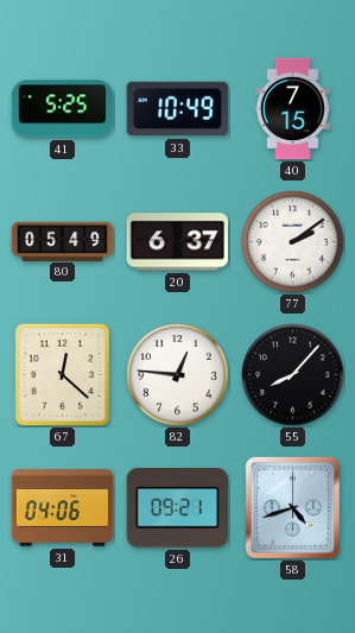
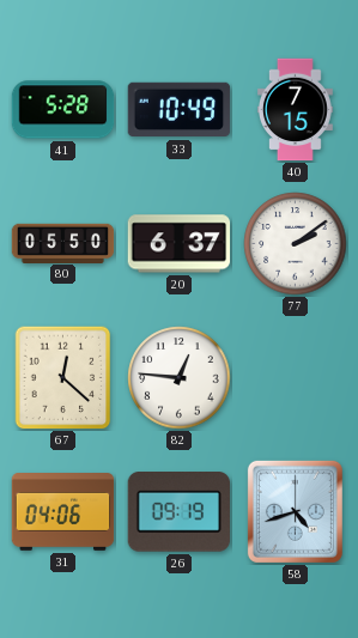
41: 5:25 -> 5:28
80: 05:49 -> 05:50
55: 8:07 -> none
26: 09:21 -> 09:19
